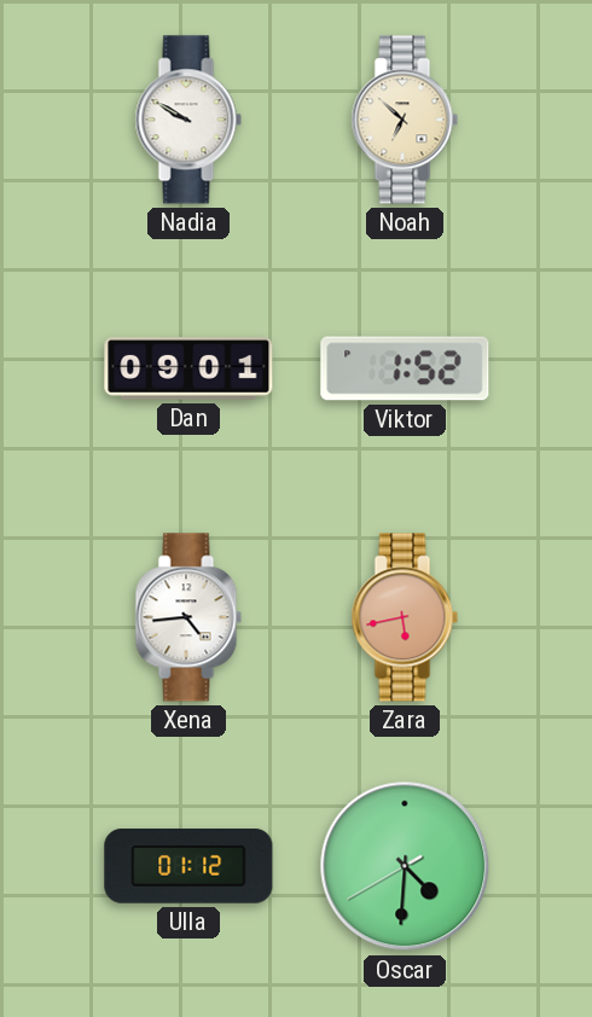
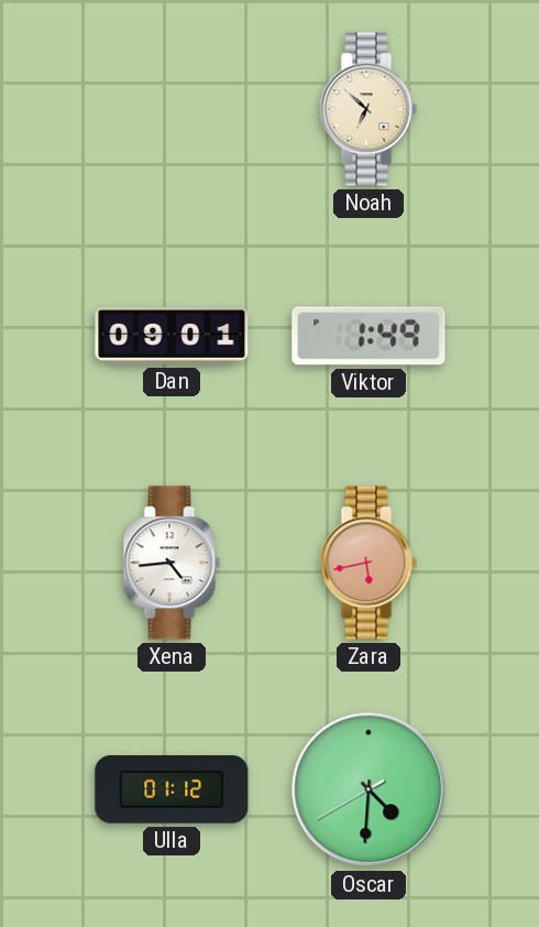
Nadia: 9:50 -> none
Viktor: 1:52 -> 1:49
